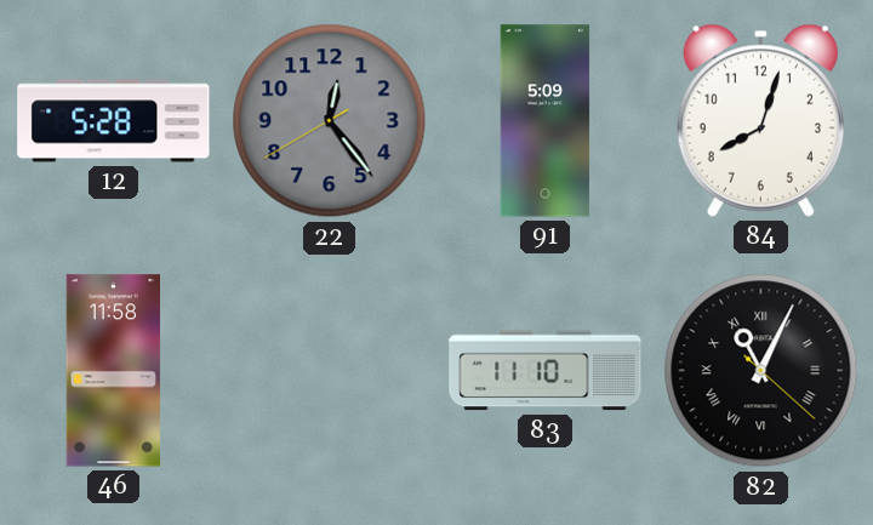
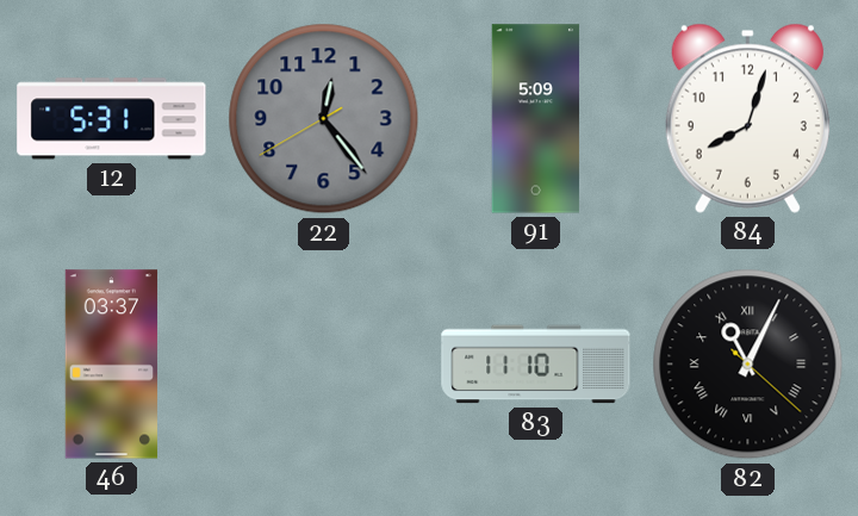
12: 5:28 -> 5:31
46: 11:58 -> 03:37
